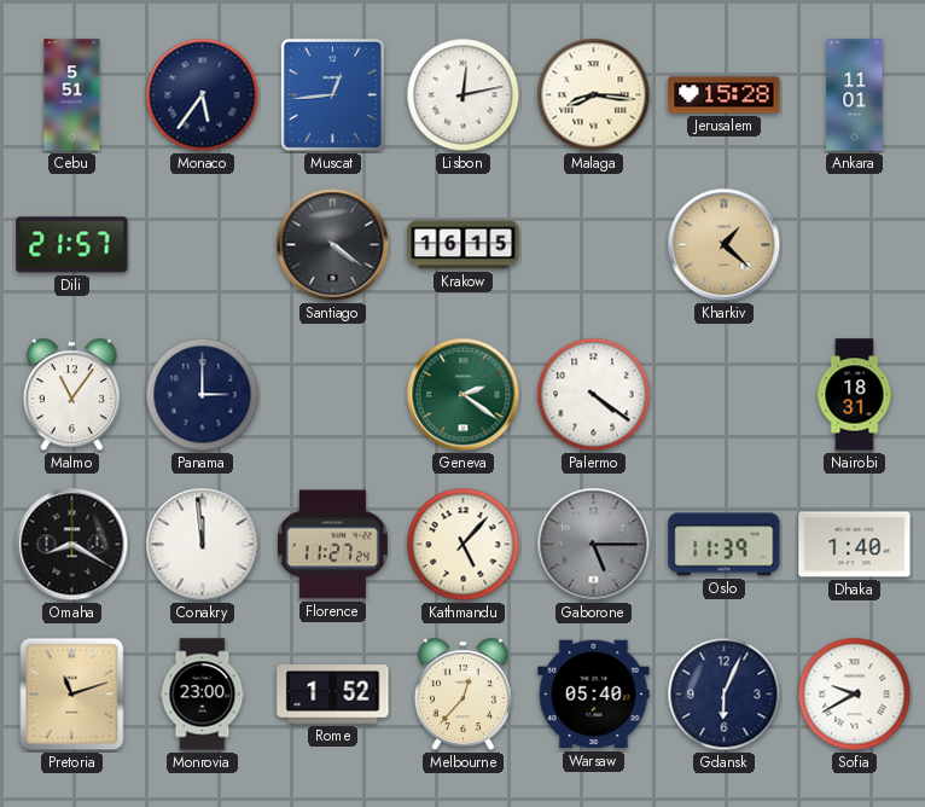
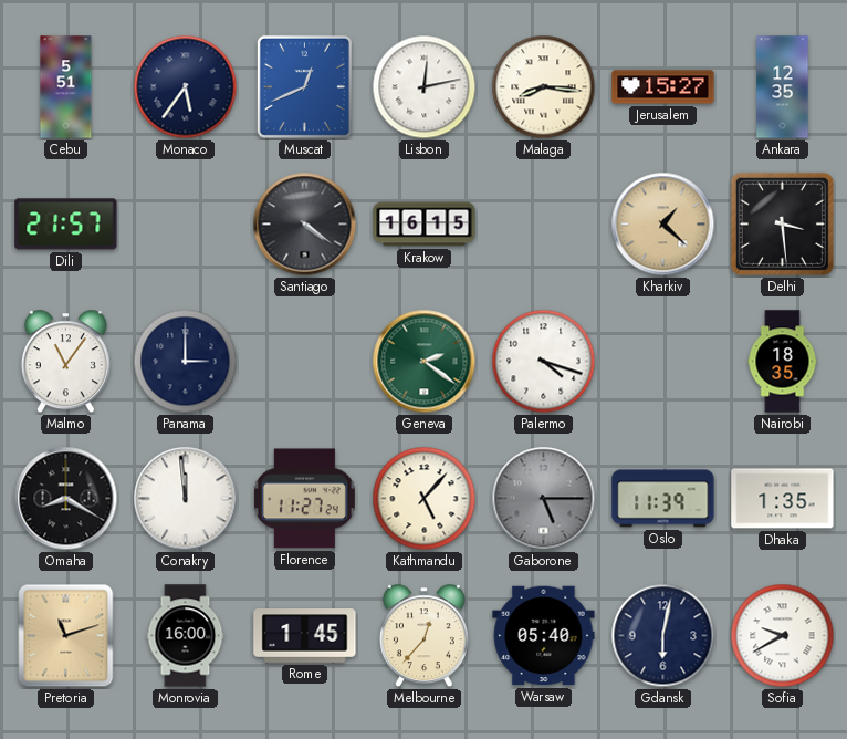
Muscat: 12:44 -> 12:41
Jerusalem: 15:28 -> 15:27
Ankara: 11:01 -> 12:35
Delhi: none -> 3:29
Palermo: 4:21 -> 4:18
Nairobi: 18:31 -> 18:35
Dhaka: 1:40 -> 1:35
Monrovia: 23:00 -> 16:00
Rome: 1:52 -> 1:45
Gdansk: 6:04 -> 6:02
